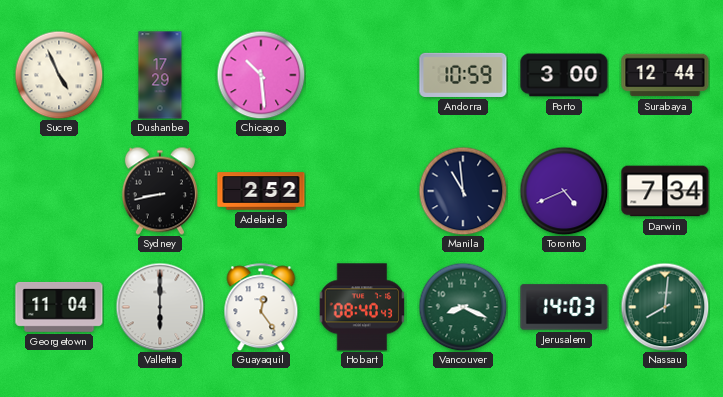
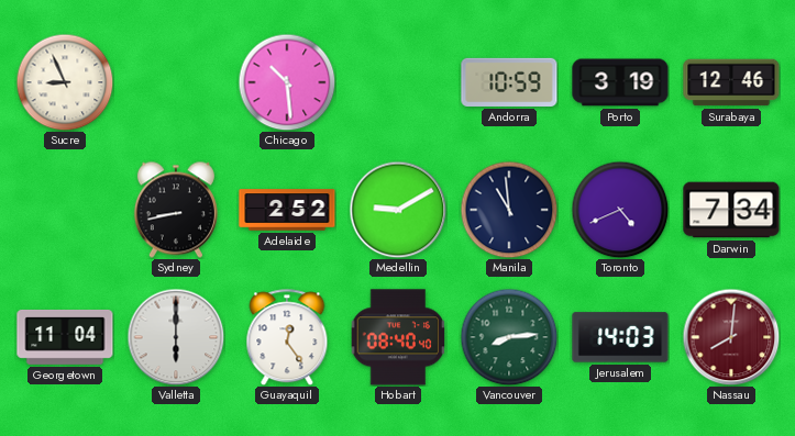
Sucre: 4:56 -> 8:56
Dushanbe: 17:29 -> none
Porto: 3:00 -> 3:19
Surabaya: 12:44 -> 12:46
Medellin: none -> 9:10
Hobart: 08:40:43 -> 08:40:40
Vancouver: 8:19 -> 8:14
Nassau dial: green -> burgundy
